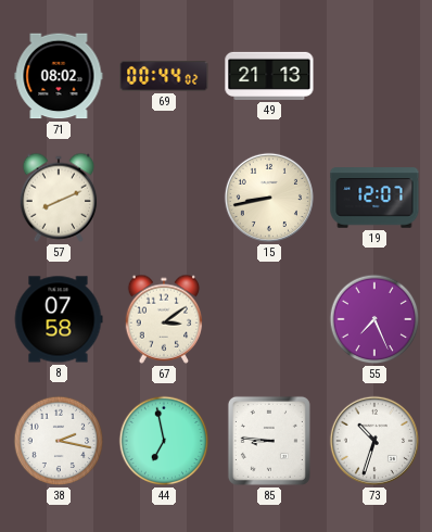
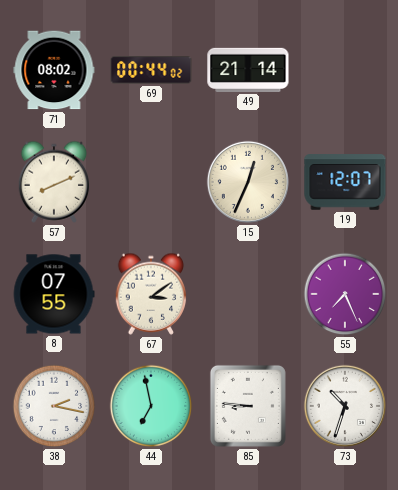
49: 21:13 -> 21:14
15: 8:43 -> 12:34
8: 07:58 -> 07:55
